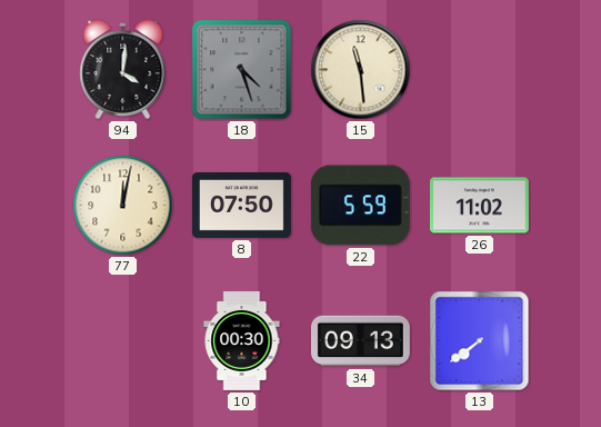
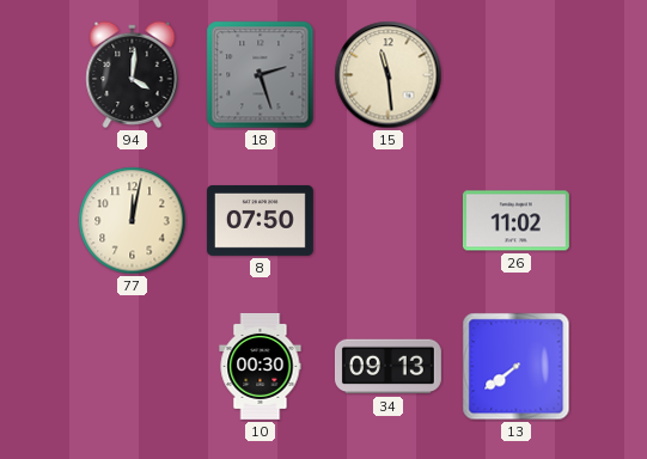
18: 4:27 -> 2:27
22: 5:59 -> none
